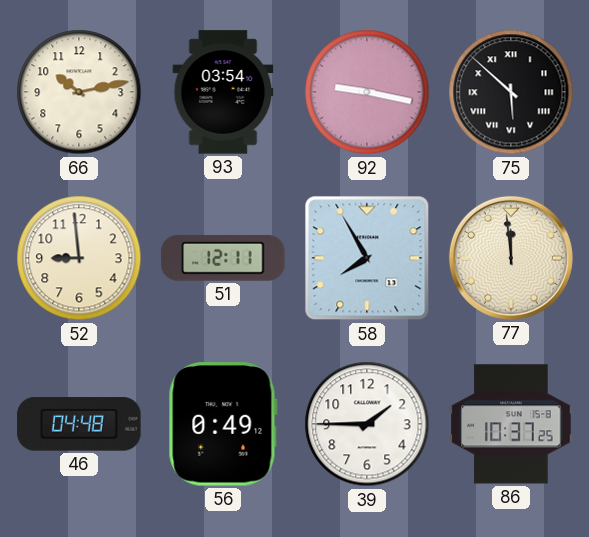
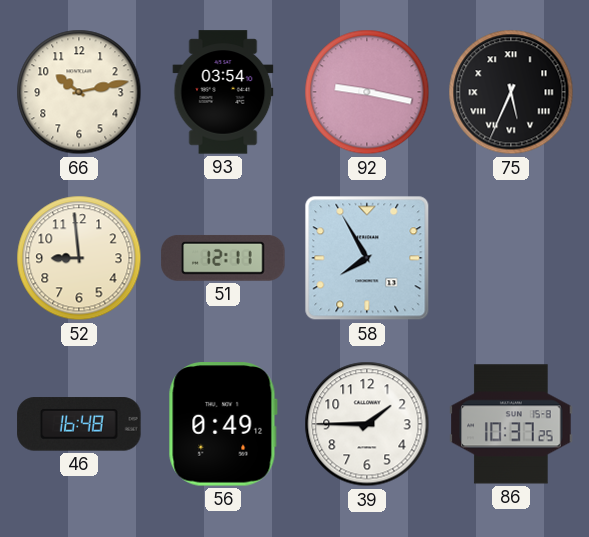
75: 5:52 -> 5:34
77: 11:59 -> none
46: 04:48 -> 16:48
